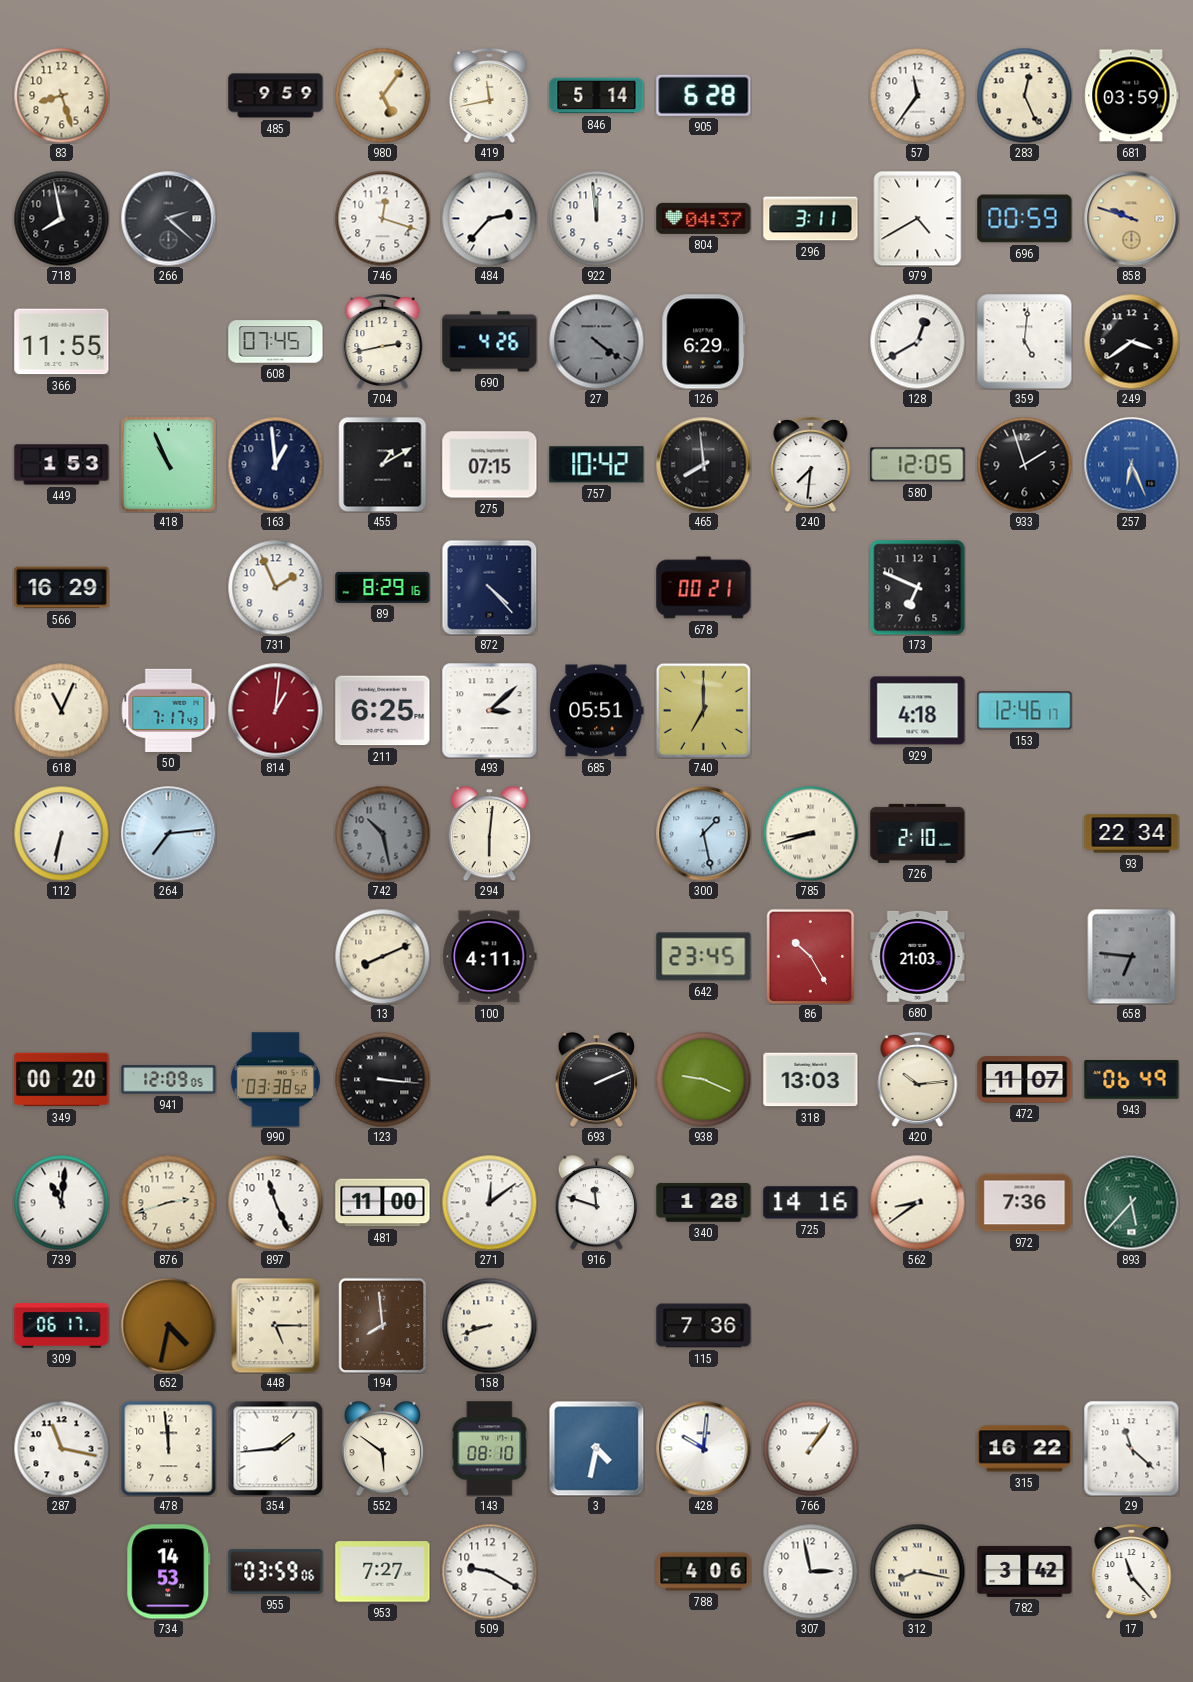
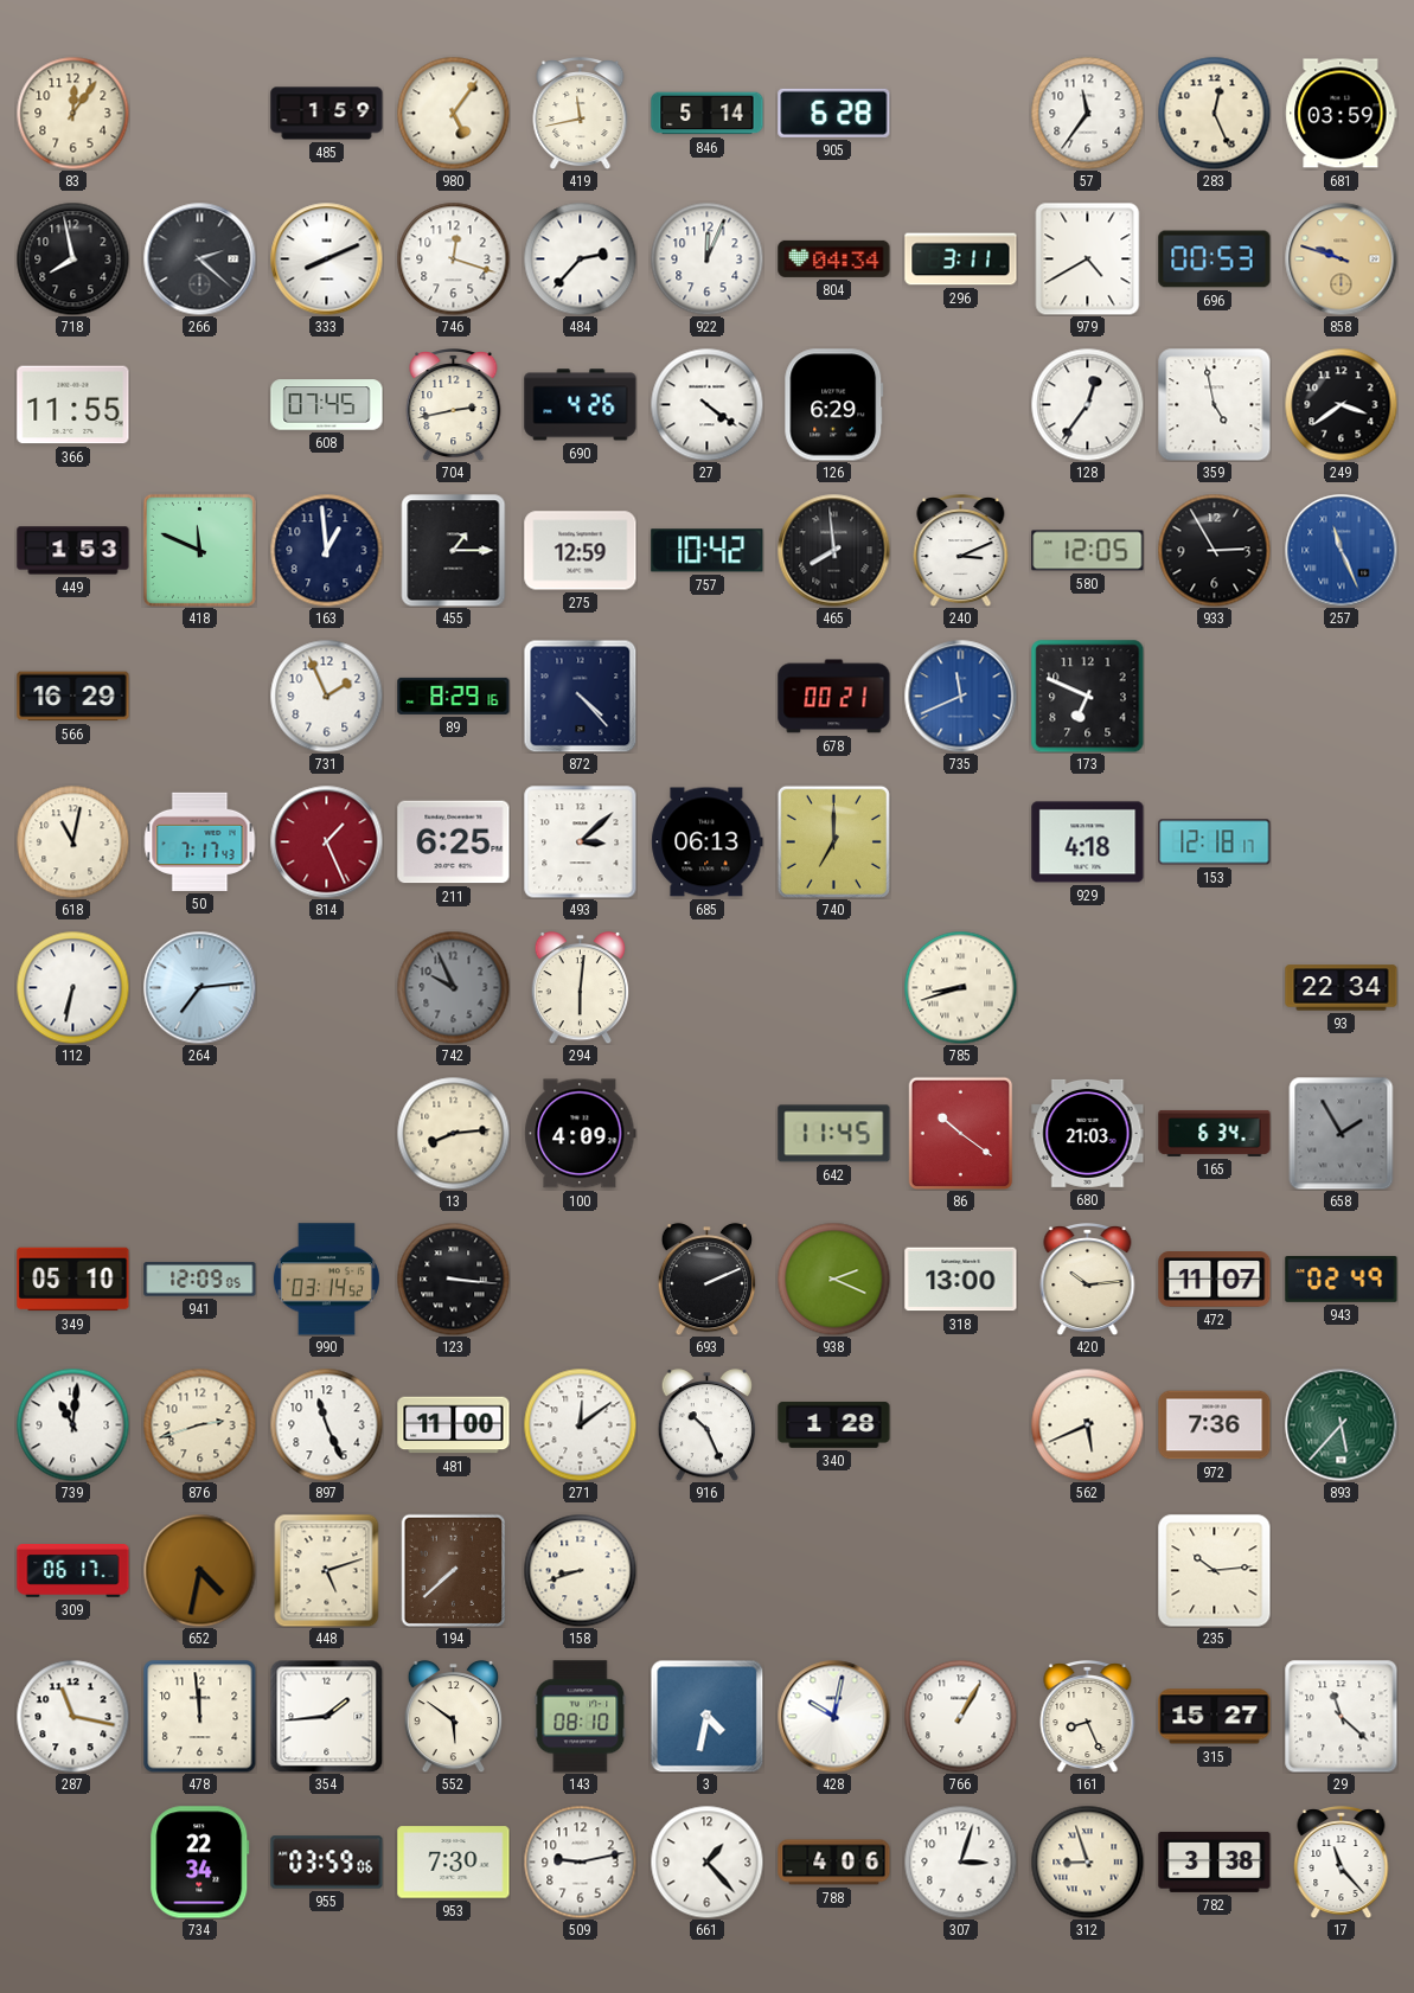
83: 8:27 -> 12:06
485: 9:59 -> 1:59
333: none -> 8:11
922: 11:59 -> 12:04
804: 04:37 -> 04:34
696: 00:59 -> 00:53
27 dial: grey -> white
128: 12:40 -> 12:36
359: 5:01 -> 4:58
418: 10:56 -> 11:49
455: 1:10 -> 1:15
275: 07:15 -> 12:59
240: 7:31 -> 3:11
933: 1:57 -> 2:55
257: 6:26 -> 11:26
735: none -> 11:41
618: 11:04 -> 11:02
814: 1:01 -> 1:26
685: 05:51 -> 06:13
153: 12:46 -> 12:18
742: 10:28 -> 9:56
300: 1:28 -> none
726: 2:10 -> none
13: 8:11 -> 8:14
100: 4:11 -> 4:09
642: 23:45 -> 11:45
86: 10:25 -> 10:21
165: none -> 6:34
658: 6:46 -> 1:55
349: 00:20 -> 05:10
990: 03:38 -> 03:14
938: 9:19 -> 2:19
318: 13:03 -> 13:00
943: 06:49 -> 02:49
916: 11:48 -> 10:26
725: 14:16 -> none
562: 8:39 -> 5:41
448: 5:15 -> 5:12
194: 7:59 -> 7:38
115: 7:36 -> none
235: none -> 10:14
428: 10:01 -> 10:02
766: 1:06 -> 1:05
161: none -> 8:26
315: 16:22 -> 15:27
734: 14:53 -> 22:34
953: 7:27 -> 7:30
509: 9:20 -> 9:13
661: none -> 1:23
307: 2:58 -> 3:03
312: 8:17 -> 8:57
782: 3:42 -> 3:38
